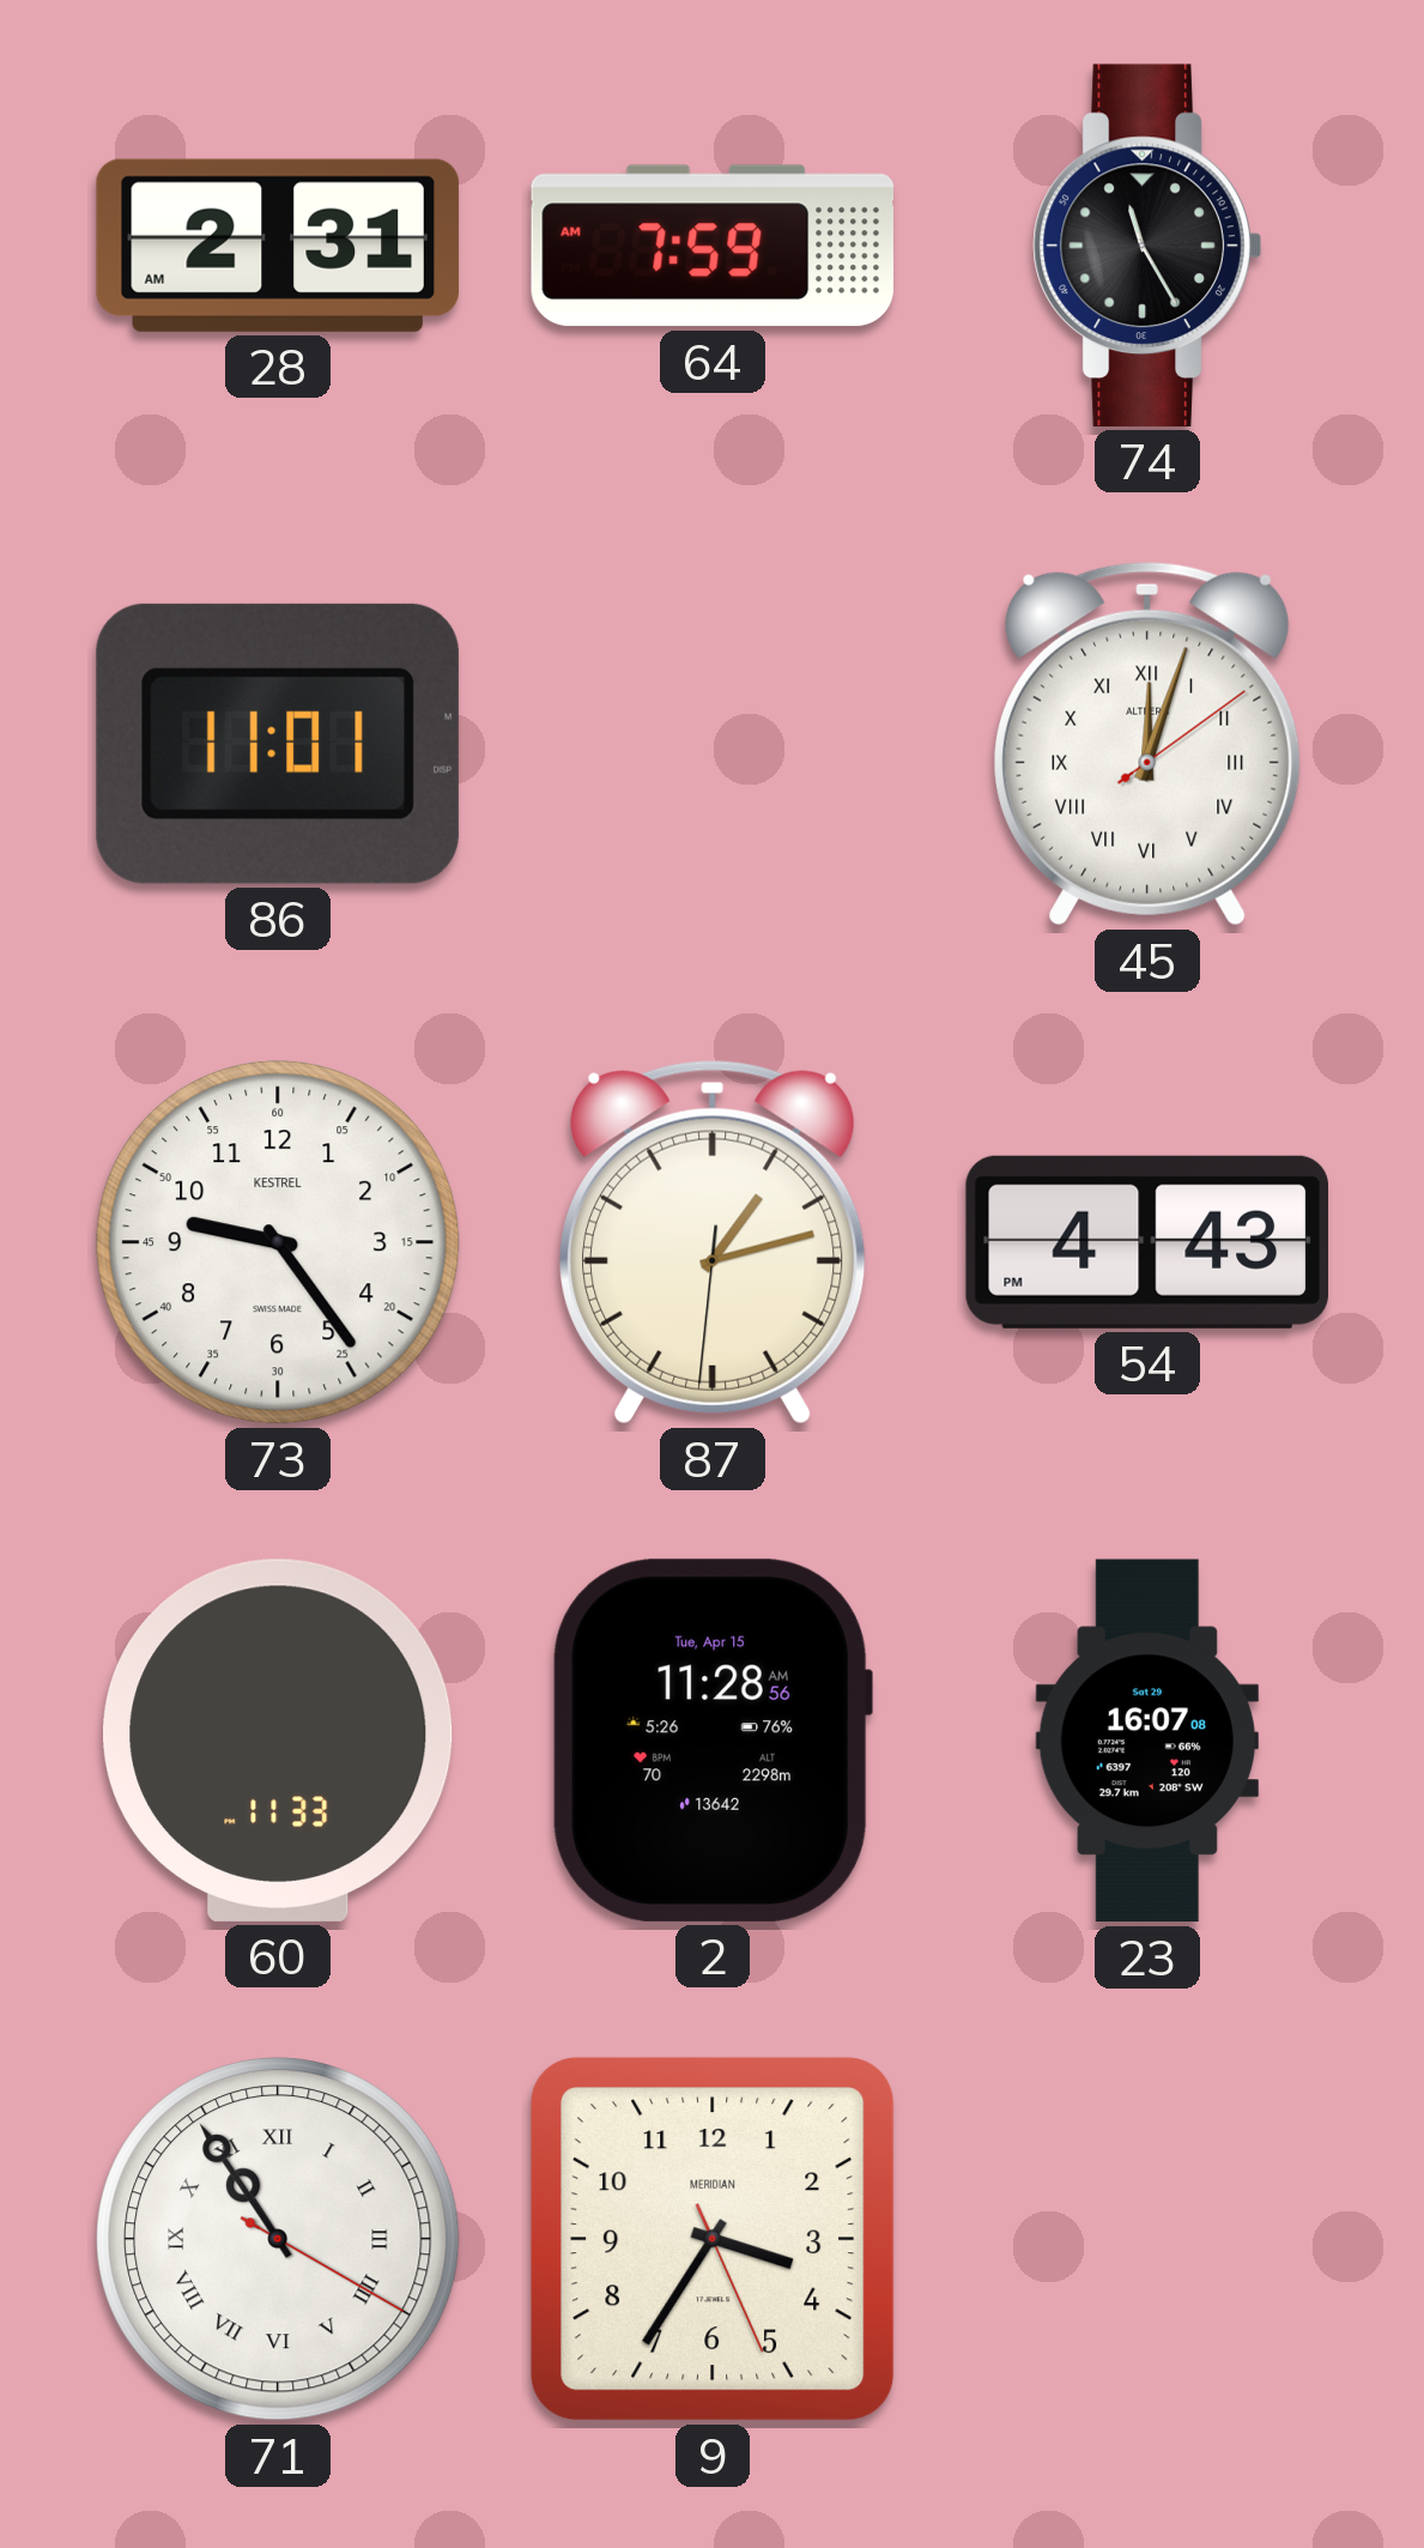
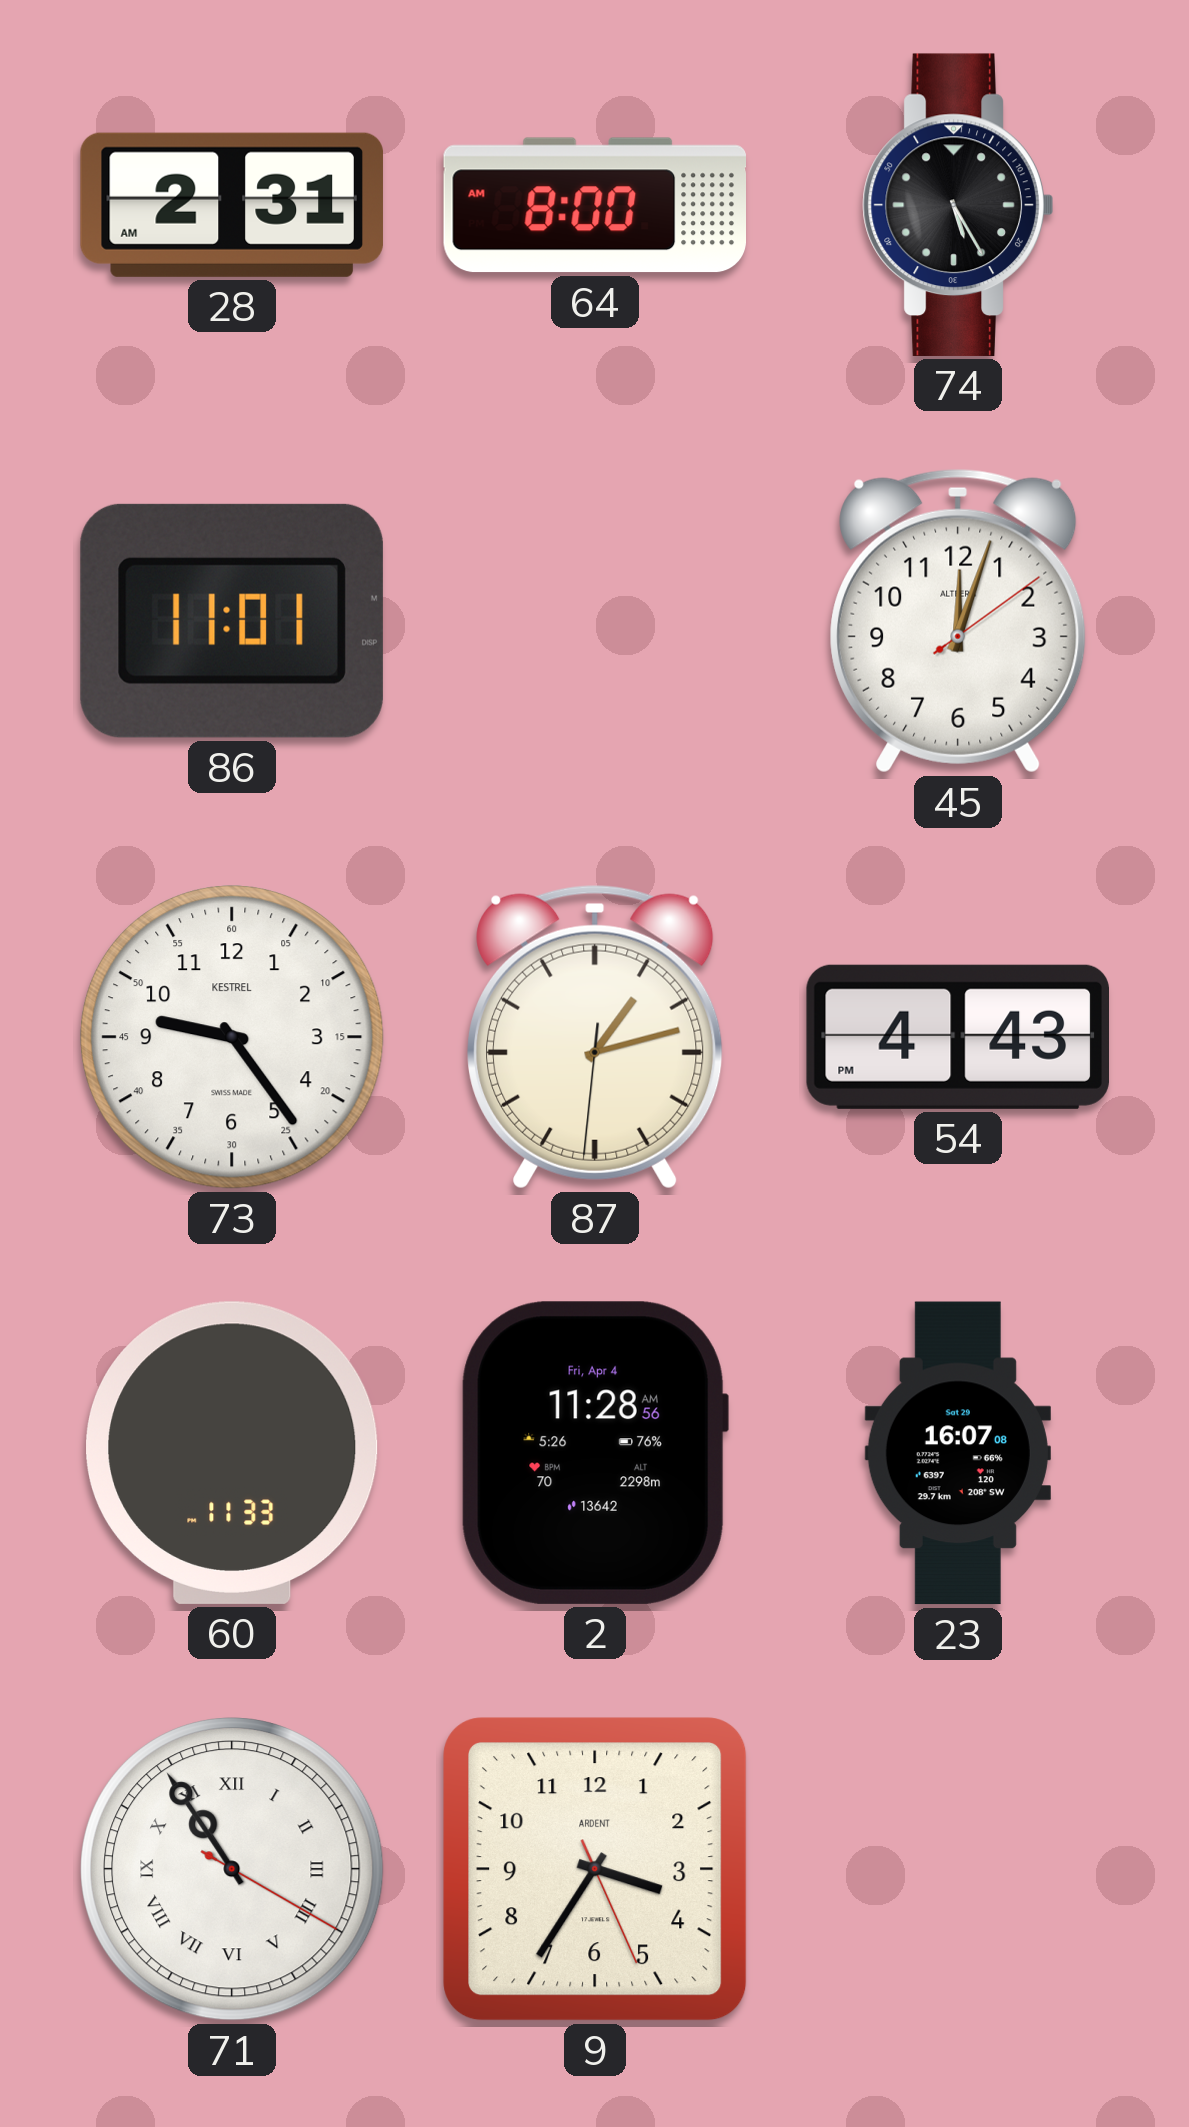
64: 7:59 -> 8:00
74: 11:25 -> 5:25
45 numerals: Roman -> Arabic
2 date: Tue, Apr 15 -> Fri, Apr 4
9 brand: MERIDIAN -> ARDENT
